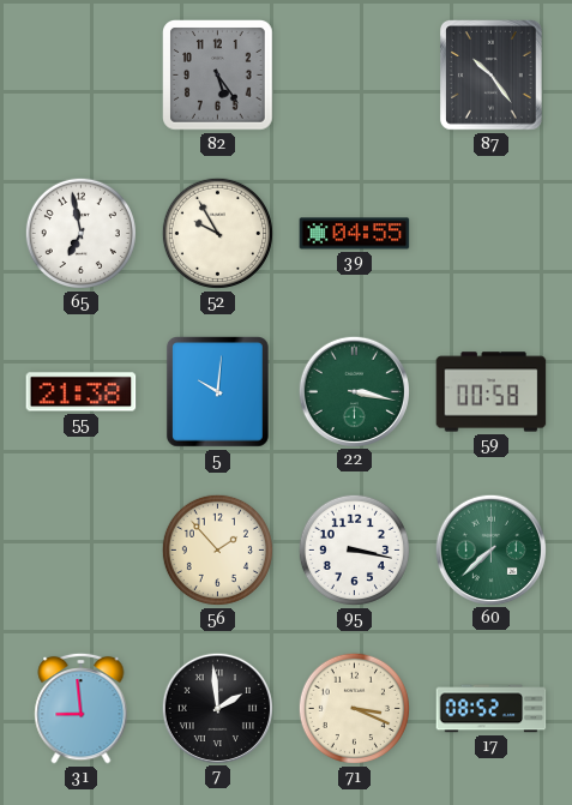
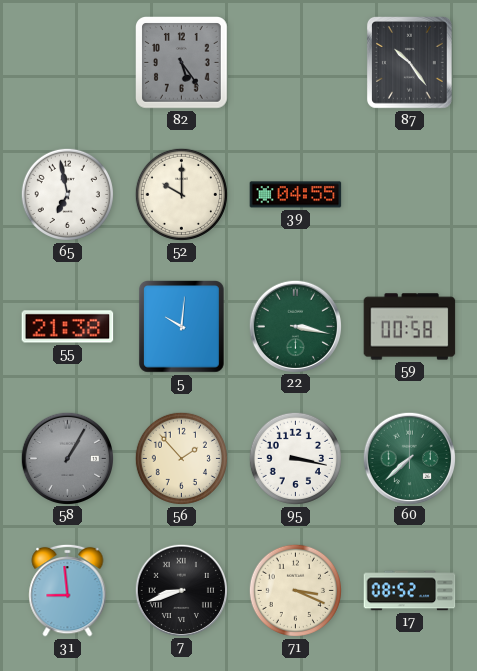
52: 9:55 -> 10:00
58: none -> 1:05
7: 1:59 -> 8:42
